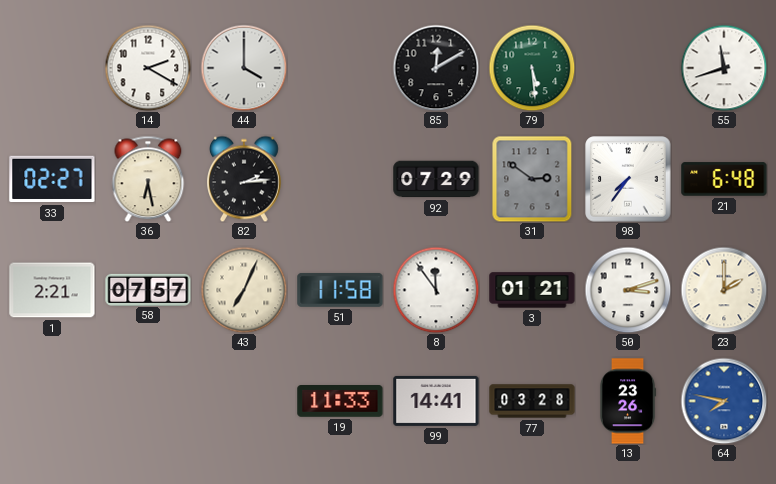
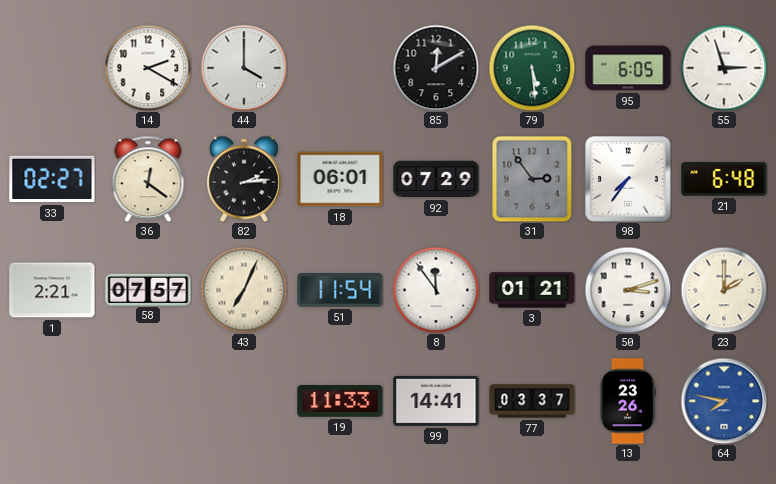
95: none -> 6:05
55: 11:42 -> 2:57
36: 6:28 -> 12:21
18: none -> 06:01
31: 2:51 -> 2:54
51: 11:58 -> 11:54
77: 03:28 -> 03:37
